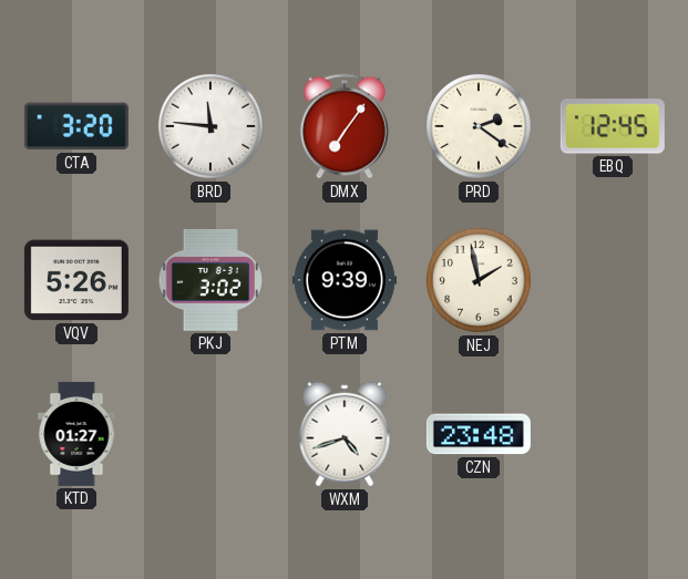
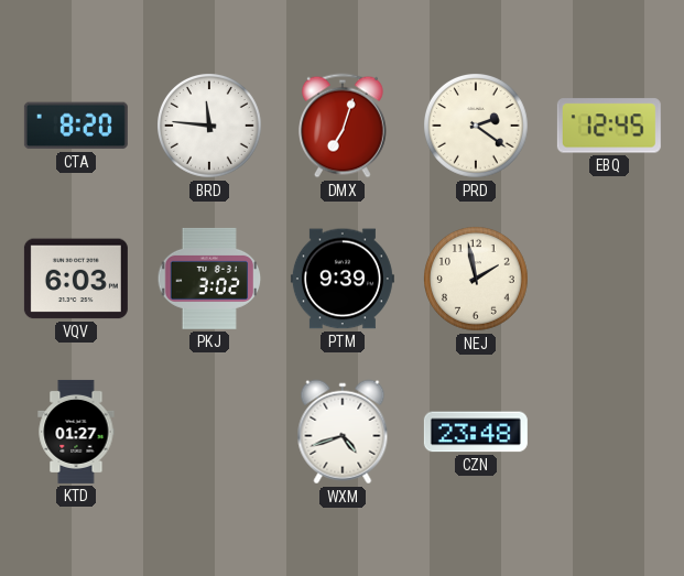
CTA: 3:20 -> 8:20
DMX: 7:06 -> 7:03
VQV: 5:26 -> 6:03
